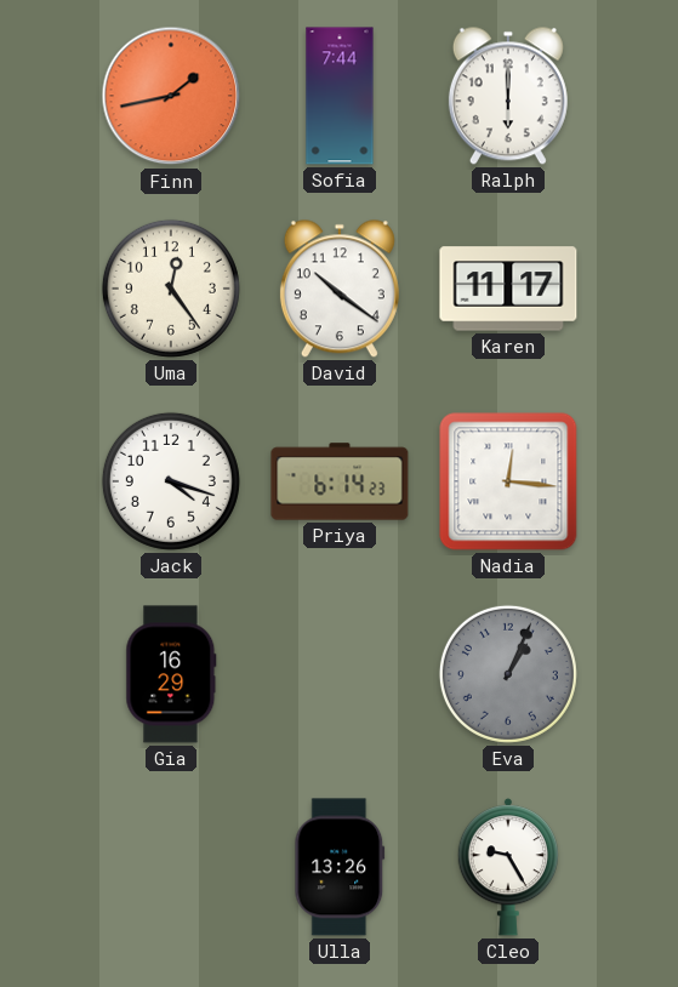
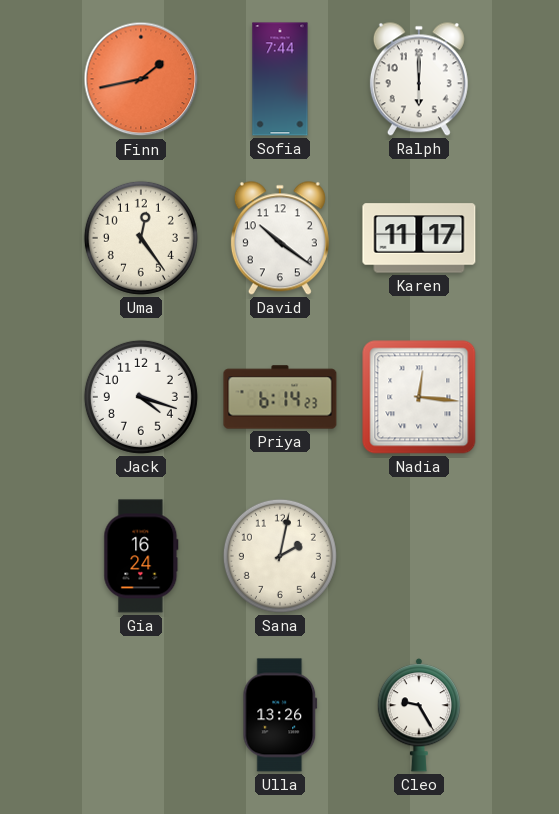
Gia: 16:29 -> 16:24
Sana: none -> 2:02
Eva: 1:04 -> none
